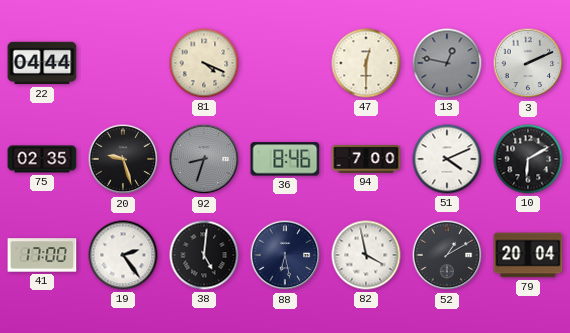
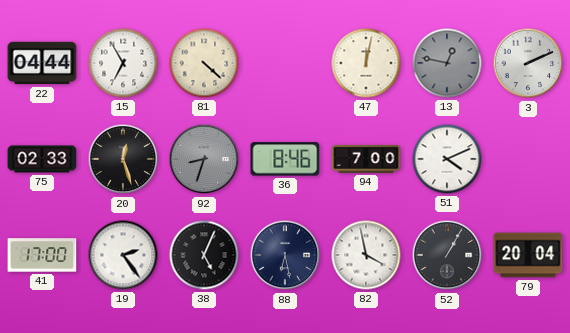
15: none -> 6:55
81: 4:19 -> 4:22
47: 12:30 -> 12:02
75: 02:35 -> 02:33
20: 9:27 -> 12:27
10: 6:10 -> none
38: 5:01 -> 5:04
52: 1:10 -> 1:05
